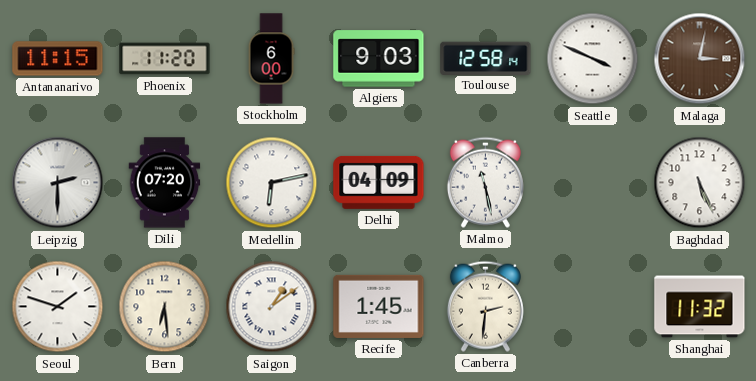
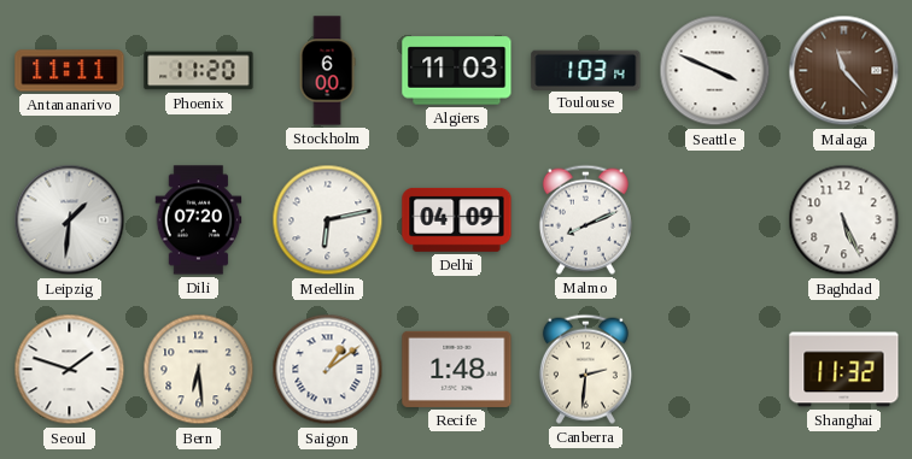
Antananarivo: 11:15 -> 11:11
Algiers: 9:03 -> 11:03
Toulouse: 12:58 -> 1:03
Malaga: 3:02 -> 11:23
Leipzig: 2:30 -> 1:31
Malmo: 11:28 -> 8:11
Recife: 1:45 -> 1:48
